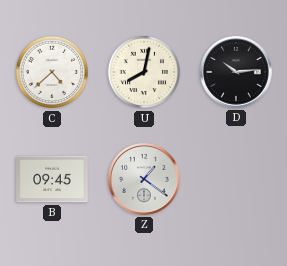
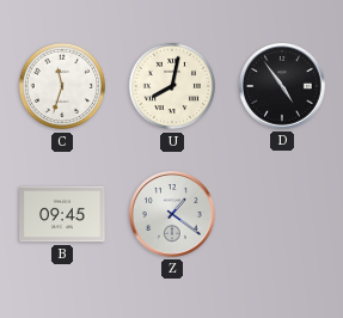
C: 4:38 -> 11:33
D: 10:14 -> 4:54
